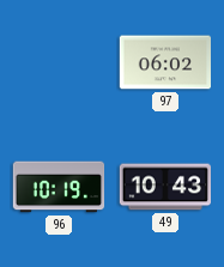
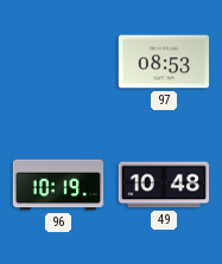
97: 06:02 -> 08:53
49: 10:43 -> 10:48
